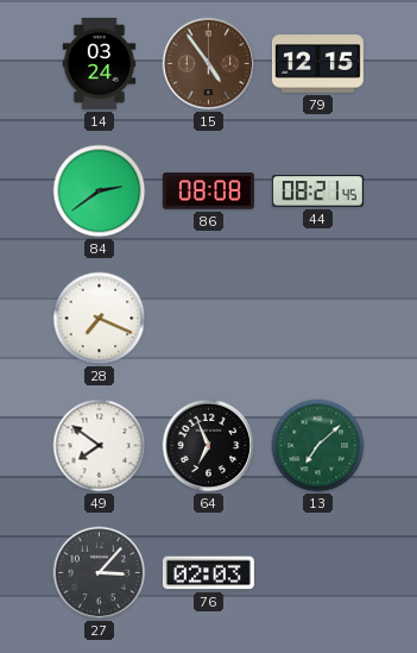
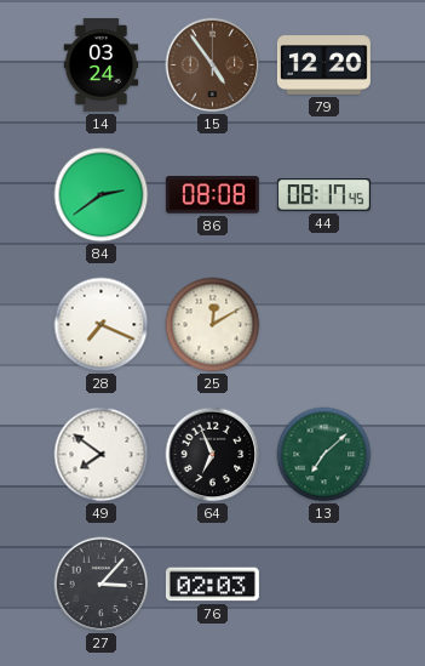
79: 12:15 -> 12:20
44: 08:21 -> 08:17
25: none -> 12:10
